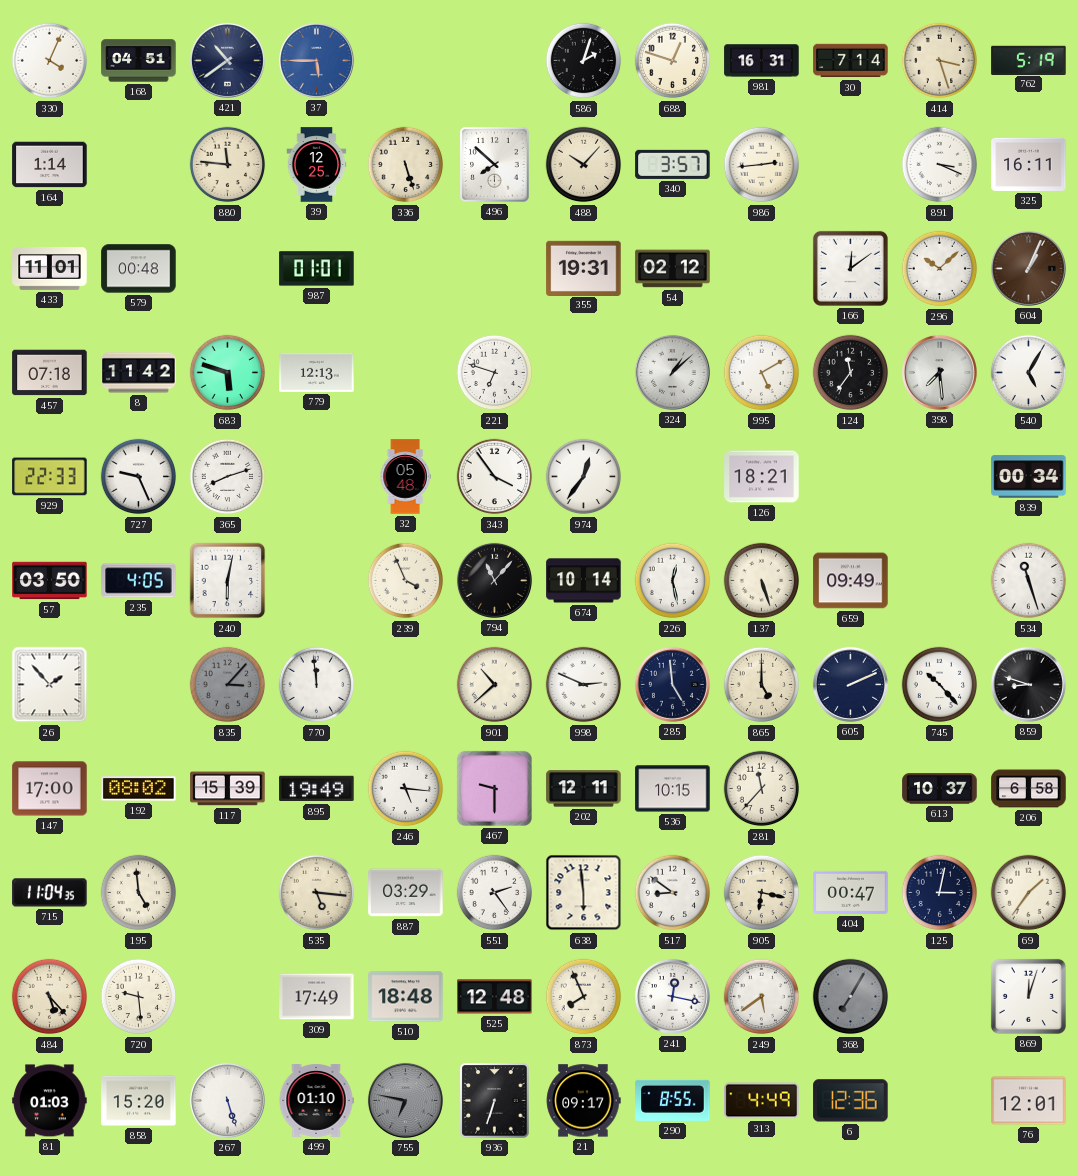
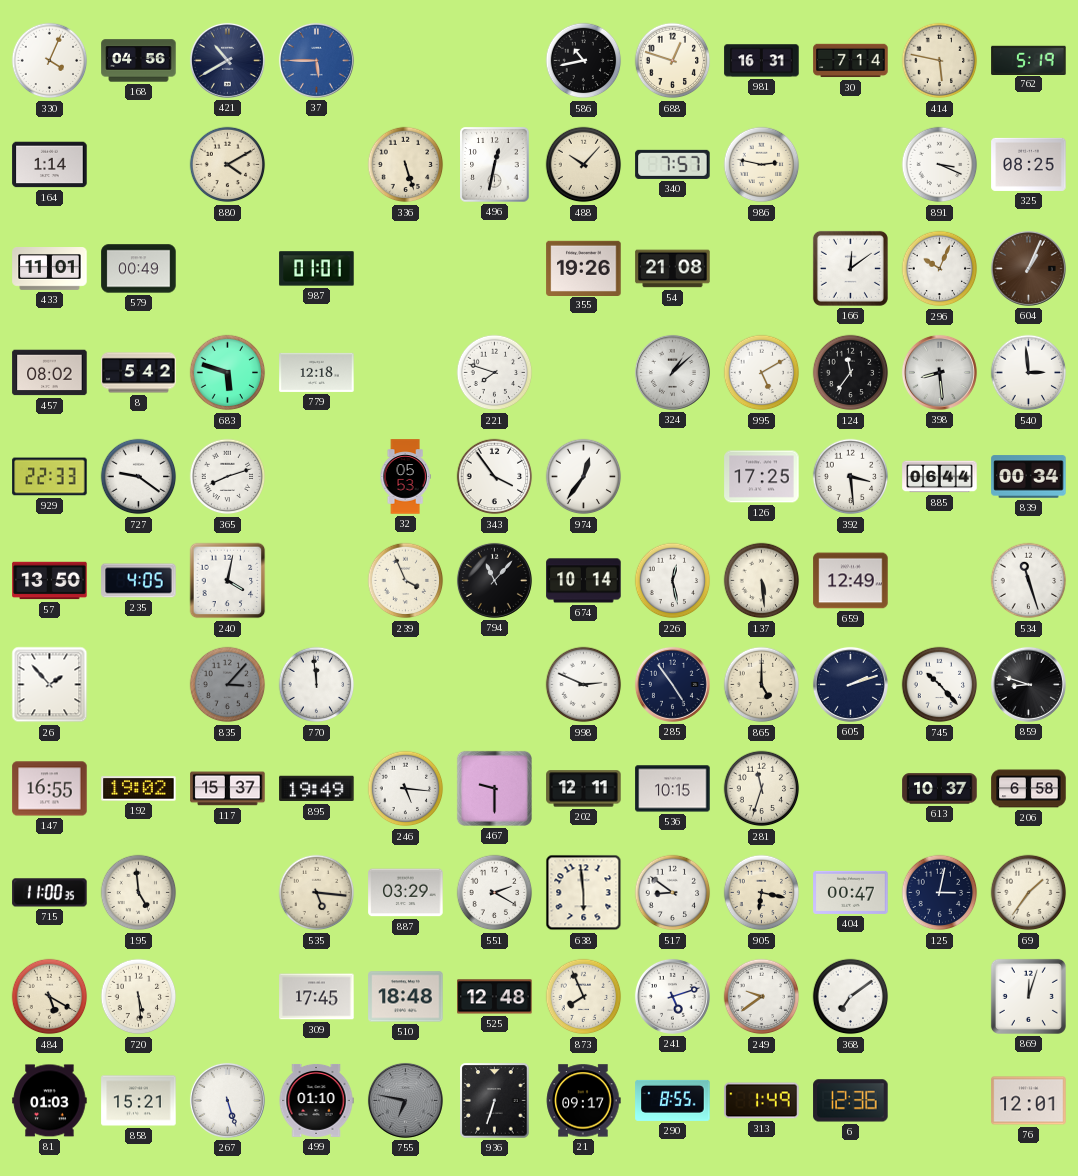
168: 04:51 -> 04:56
421: 10:39 -> 10:40
586: 2:03 -> 10:43
414: 3:27 -> 5:47
880: 11:46 -> 4:10
39: 12:25 -> none
496: 7:52 -> 12:32
340: 3:57 -> 7:57
986: 2:44 -> 2:47
325: 16:11 -> 08:25
579: 00:48 -> 00:49
355: 19:31 -> 19:26
54: 02:12 -> 21:08
296: 10:08 -> 10:04
457: 07:18 -> 08:02
8: 11:42 -> 5:42
779: 12:13 -> 12:18
221: 6:48 -> 7:48
398: 7:29 -> 8:29
540: 5:05 -> 2:59
727: 9:26 -> 9:21
32: 05:48 -> 05:53
126: 18:21 -> 17:25
392: none -> 3:29
885: none -> 06:44
57: 03:50 -> 13:50
240: 6:02 -> 4:02
137: 5:27 -> 5:29
659: 09:49 -> 12:49
901: 10:38 -> none
285: 4:59 -> 4:54
605: 2:11 -> 2:12
147: 17:00 -> 16:55
192: 08:02 -> 19:02
117: 15:39 -> 15:37
281: 11:37 -> 11:33
715: 11:04 -> 11:00
551: 2:24 -> 2:20
484: 5:23 -> 5:20
720: 9:29 -> 5:29
309: 17:49 -> 17:45
241: 12:17 -> 5:12
249: 5:39 -> 9:39
368: 7:05 -> 7:09
368 dial: grey -> white
858: 15:20 -> 15:21
313: 4:49 -> 1:49
